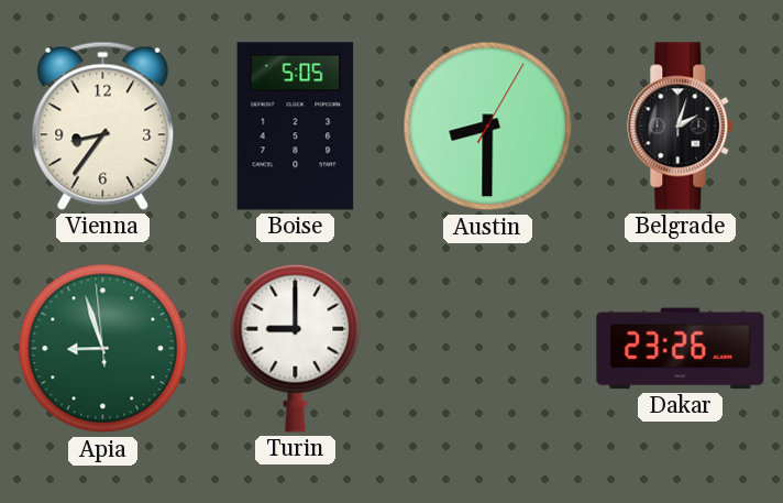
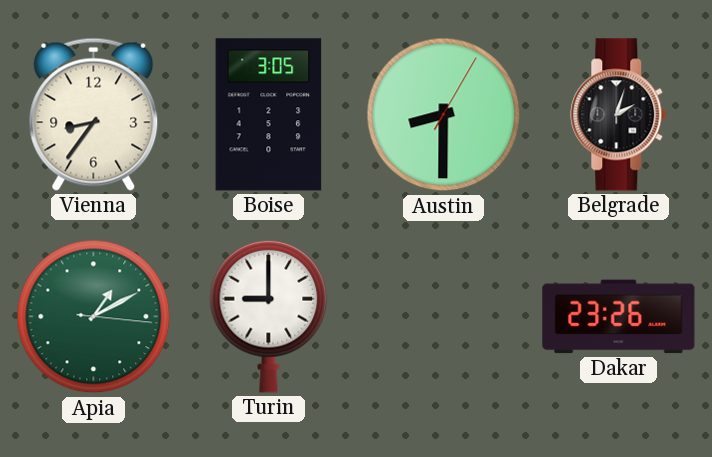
Boise: 5:05 -> 3:05
Apia: 8:56 -> 1:10
